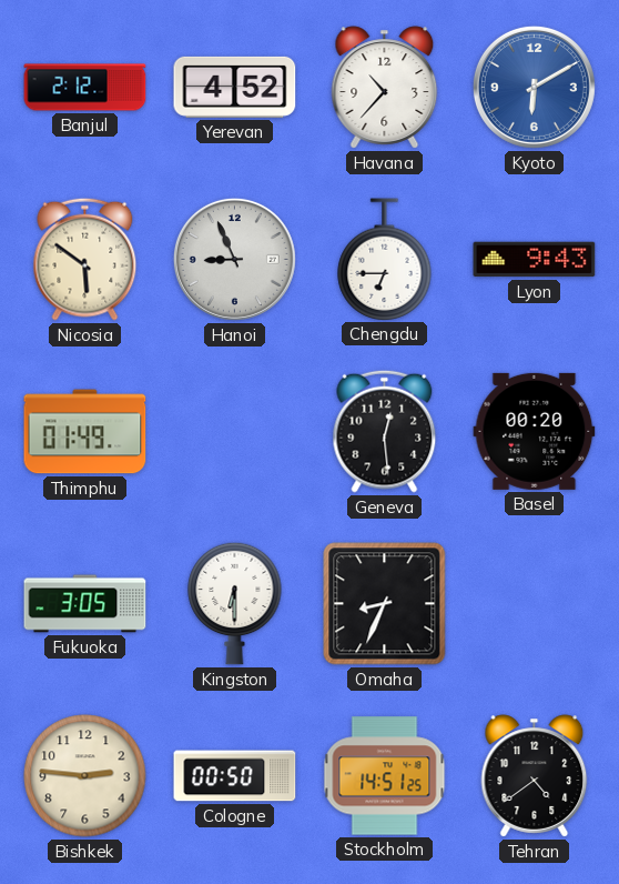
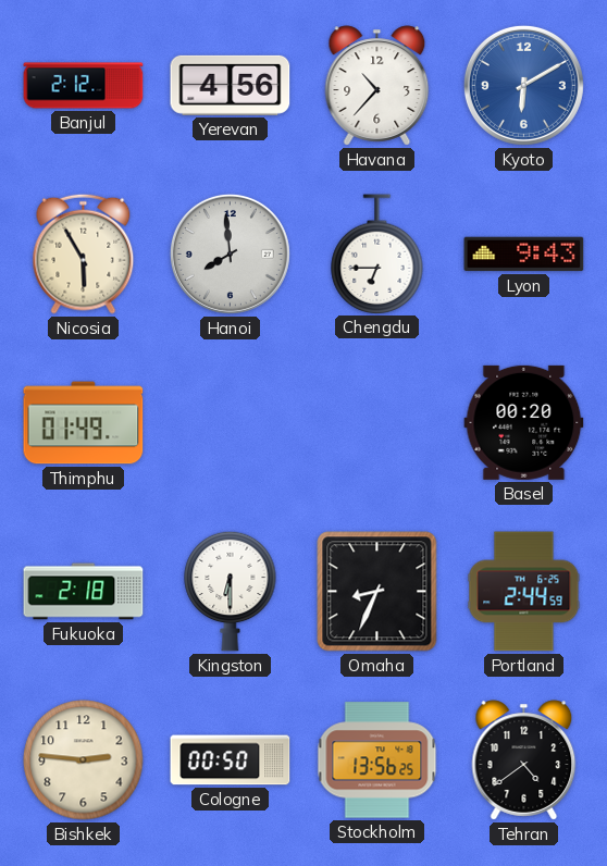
Yerevan: 4:52 -> 4:56
Nicosia: 5:51 -> 5:55
Hanoi: 8:56 -> 7:59
Geneva: 12:29 -> none
Fukuoka: 3:05 -> 2:18
Portland: none -> 2:44
Stockholm: 14:51 -> 13:56
